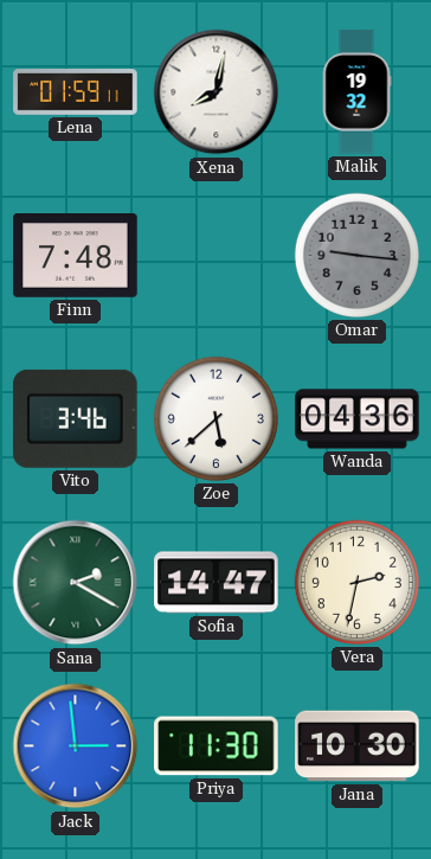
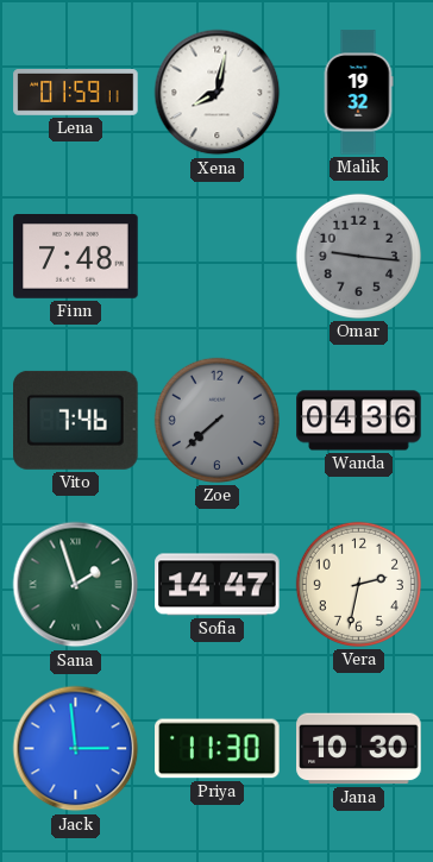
Vito: 3:46 -> 7:46
Zoe: 5:38 -> 7:38
Zoe dial: white -> grey
Sana: 2:20 -> 1:57
